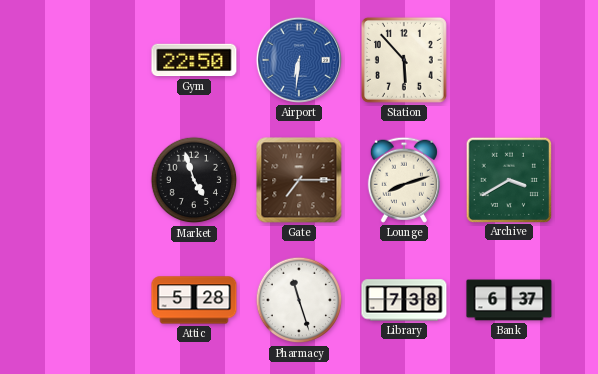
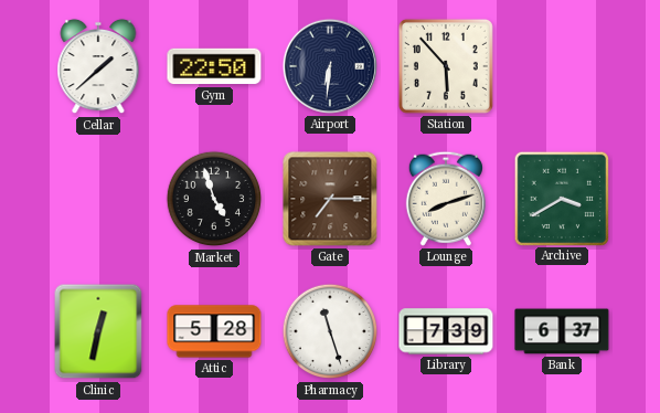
Cellar: none -> 1:38
Airport dial: blue -> navy
Clinic: none -> 12:32
Library: 7:38 -> 7:39
